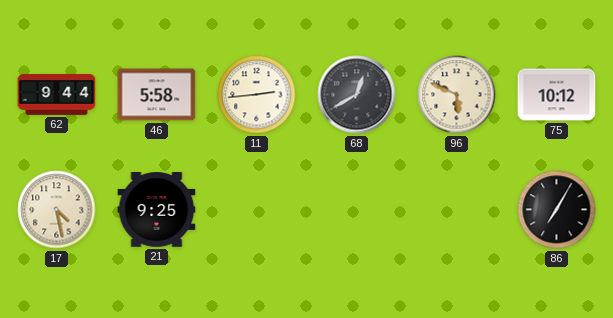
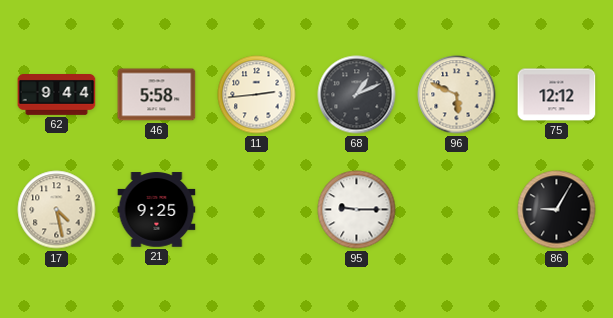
68: 12:40 -> 1:11
75: 10:12 -> 12:12
95: none -> 9:15
86: 7:05 -> 9:05
